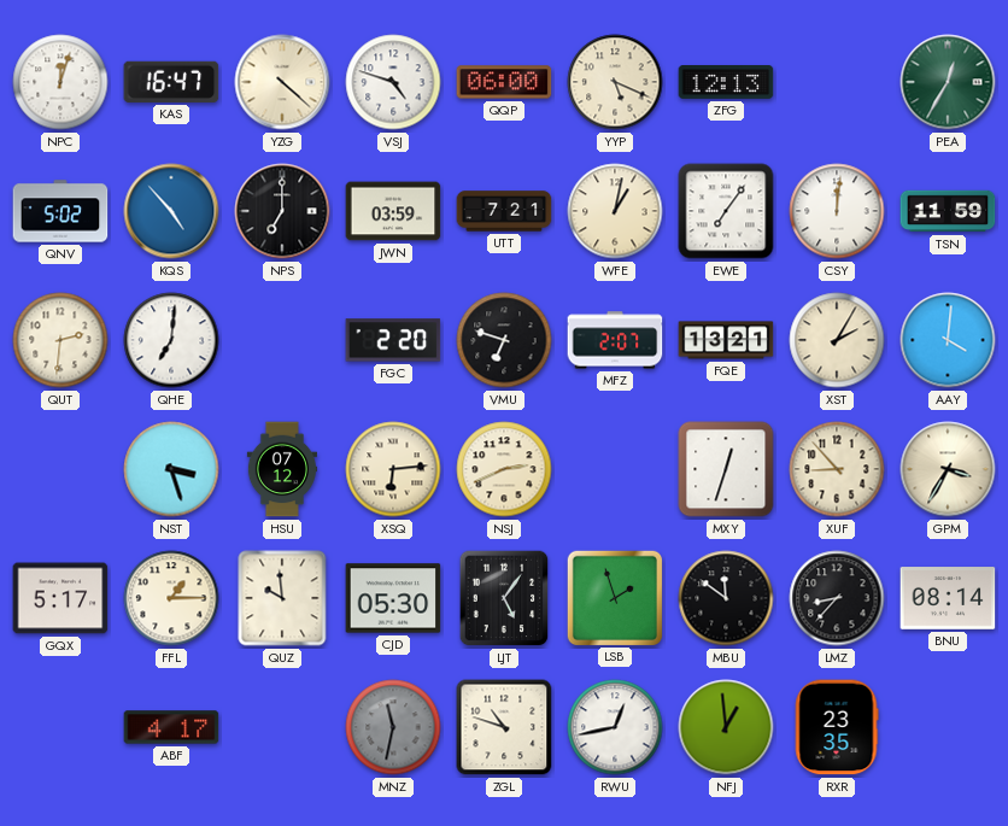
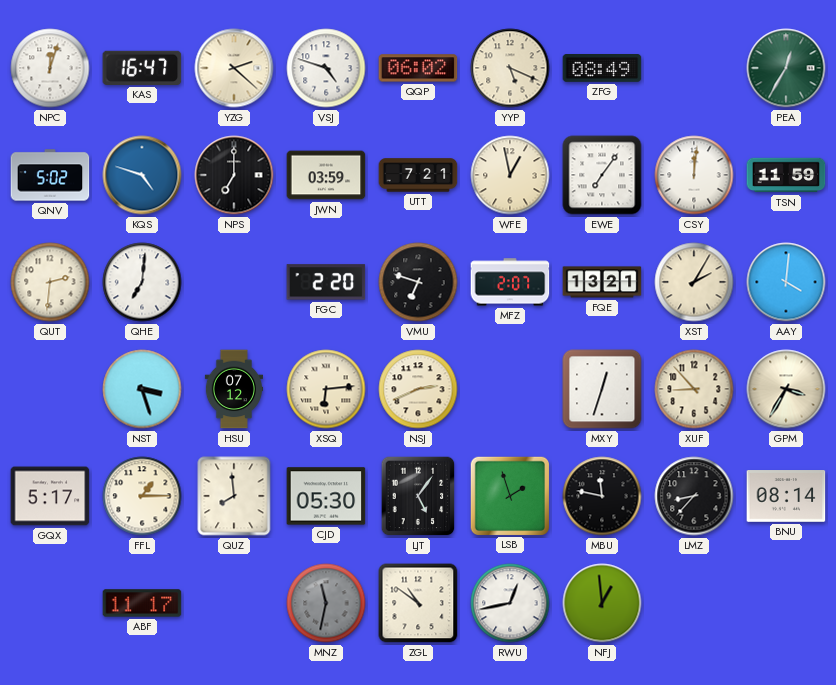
YZG: 4:22 -> 2:22
QQP: 06:00 -> 06:02
ZFG: 12:13 -> 08:49
KQS: 4:53 -> 4:48
WFE: 1:02 -> 12:58
QUZ: 9:59 -> 7:59
MBU: 11:51 -> 11:47
ABF: 4:17 -> 11:17
ZGL: 10:48 -> 10:51
RXR: 23:35 -> none
